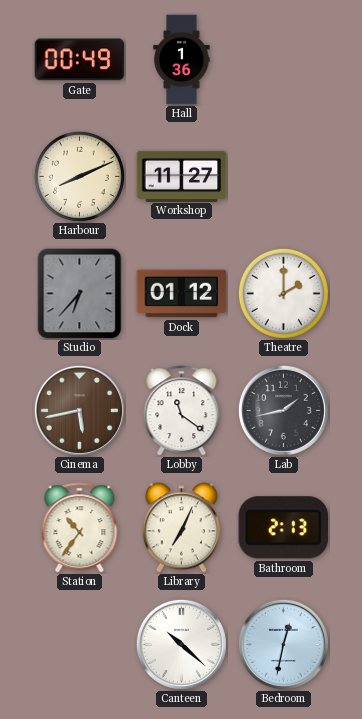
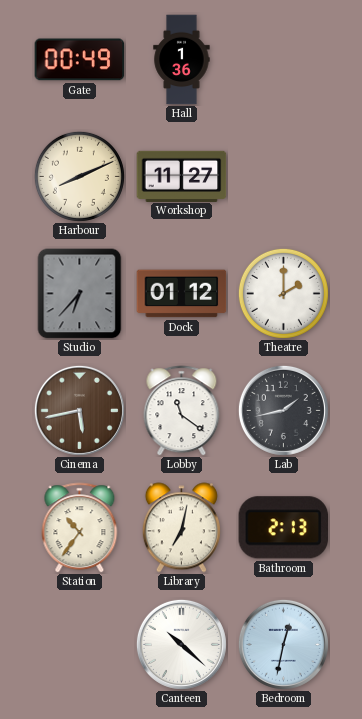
Library: 7:04 -> 7:02
